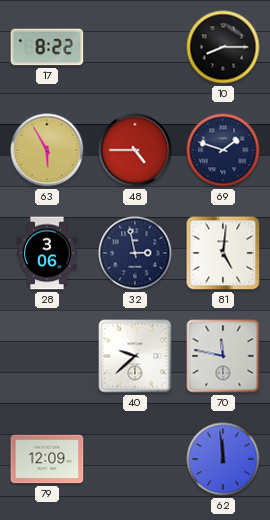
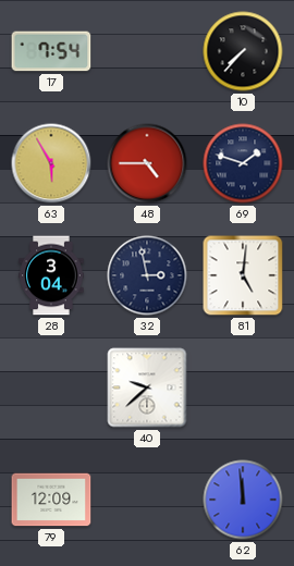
17: 8:22 -> 7:54
10: 8:15 -> 7:37
28: 3:06 -> 3:04
70: 11:47 -> none
